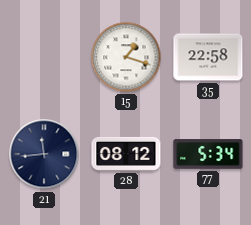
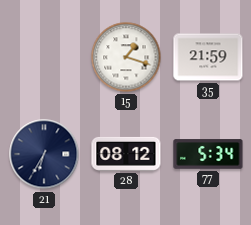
35: 22:58 -> 21:59
21: 11:44 -> 6:35
